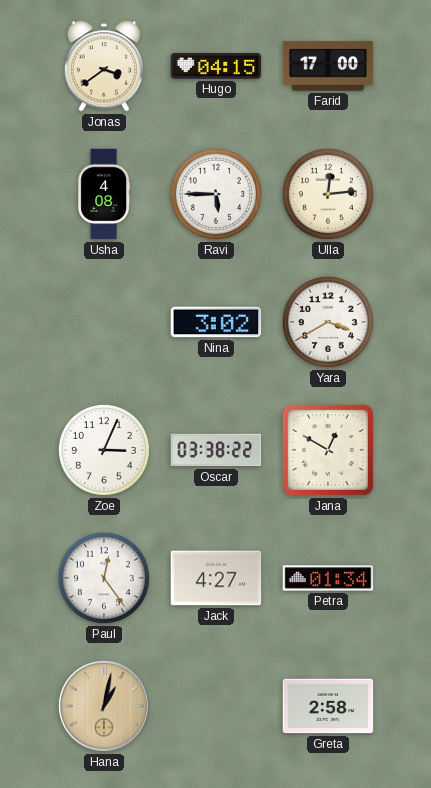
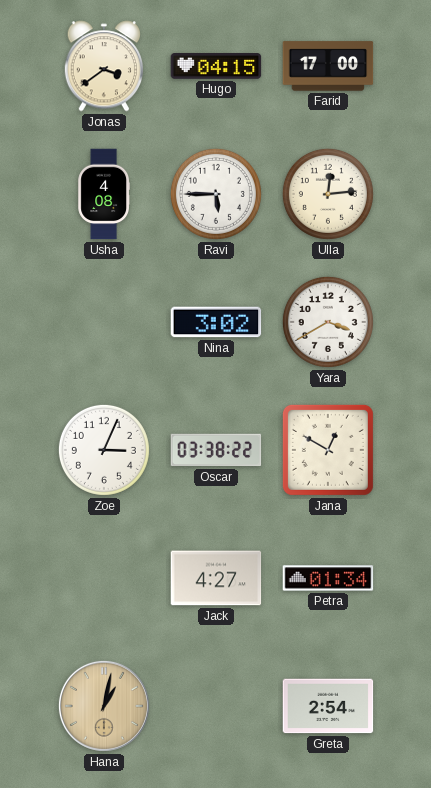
Paul: 12:24 -> none
Greta: 2:58 -> 2:54
